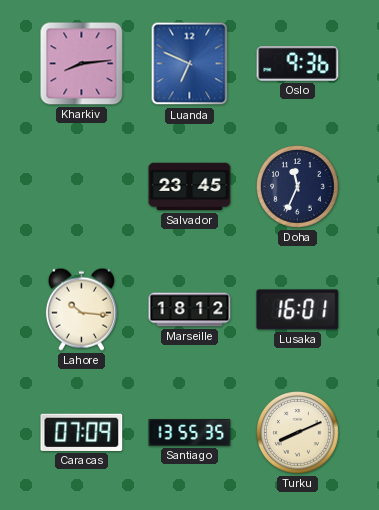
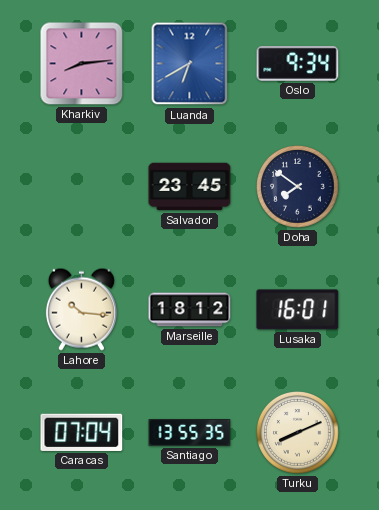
Luanda: 6:49 -> 6:40
Oslo: 9:36 -> 9:34
Doha: 11:34 -> 7:51
Caracas: 07:09 -> 07:04
